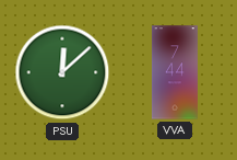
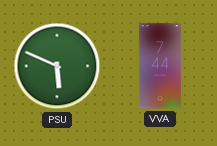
PSU: 12:08 -> 5:49
